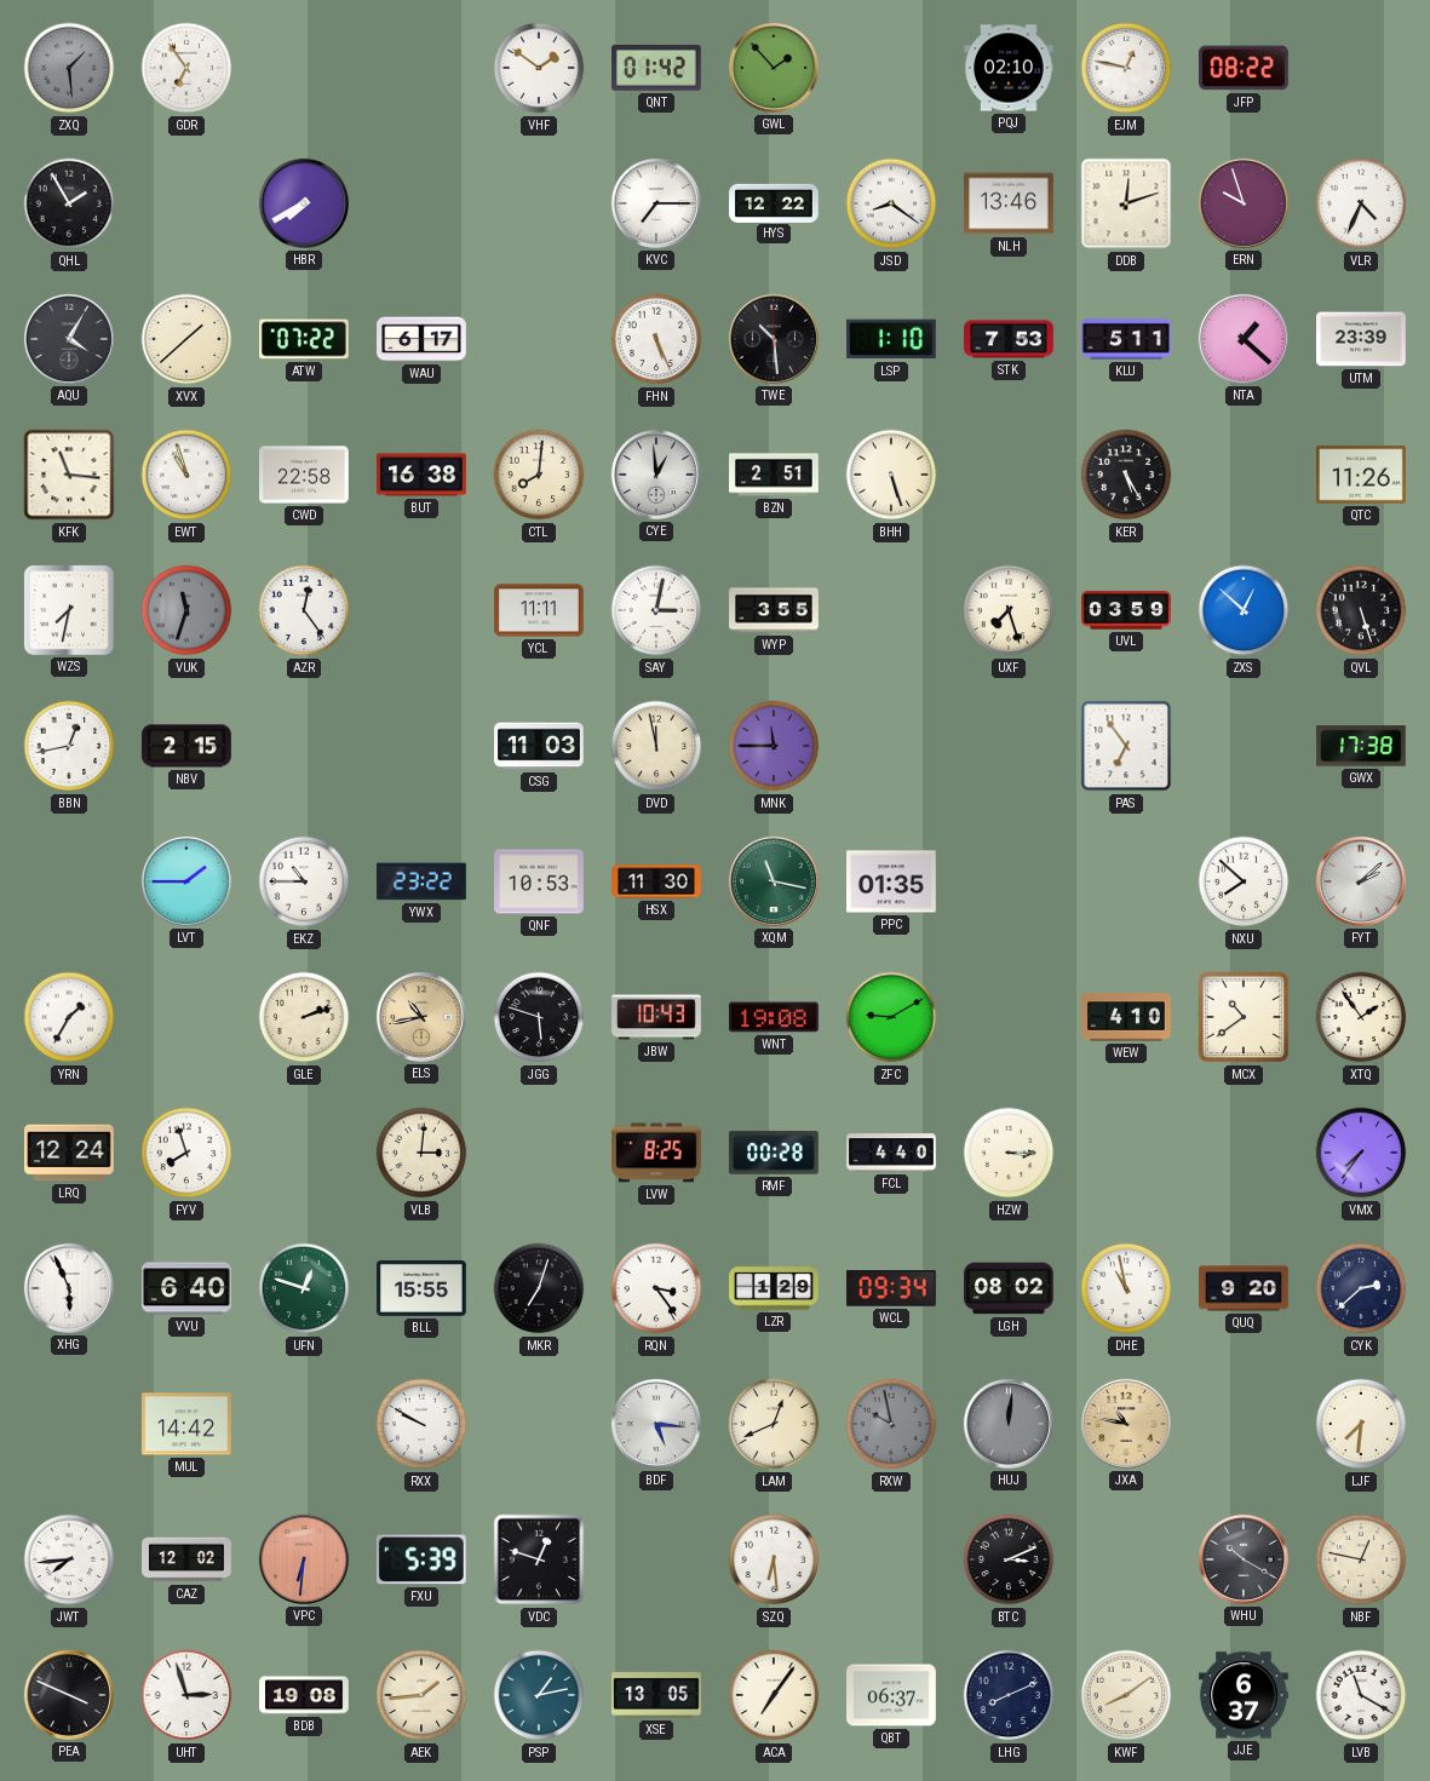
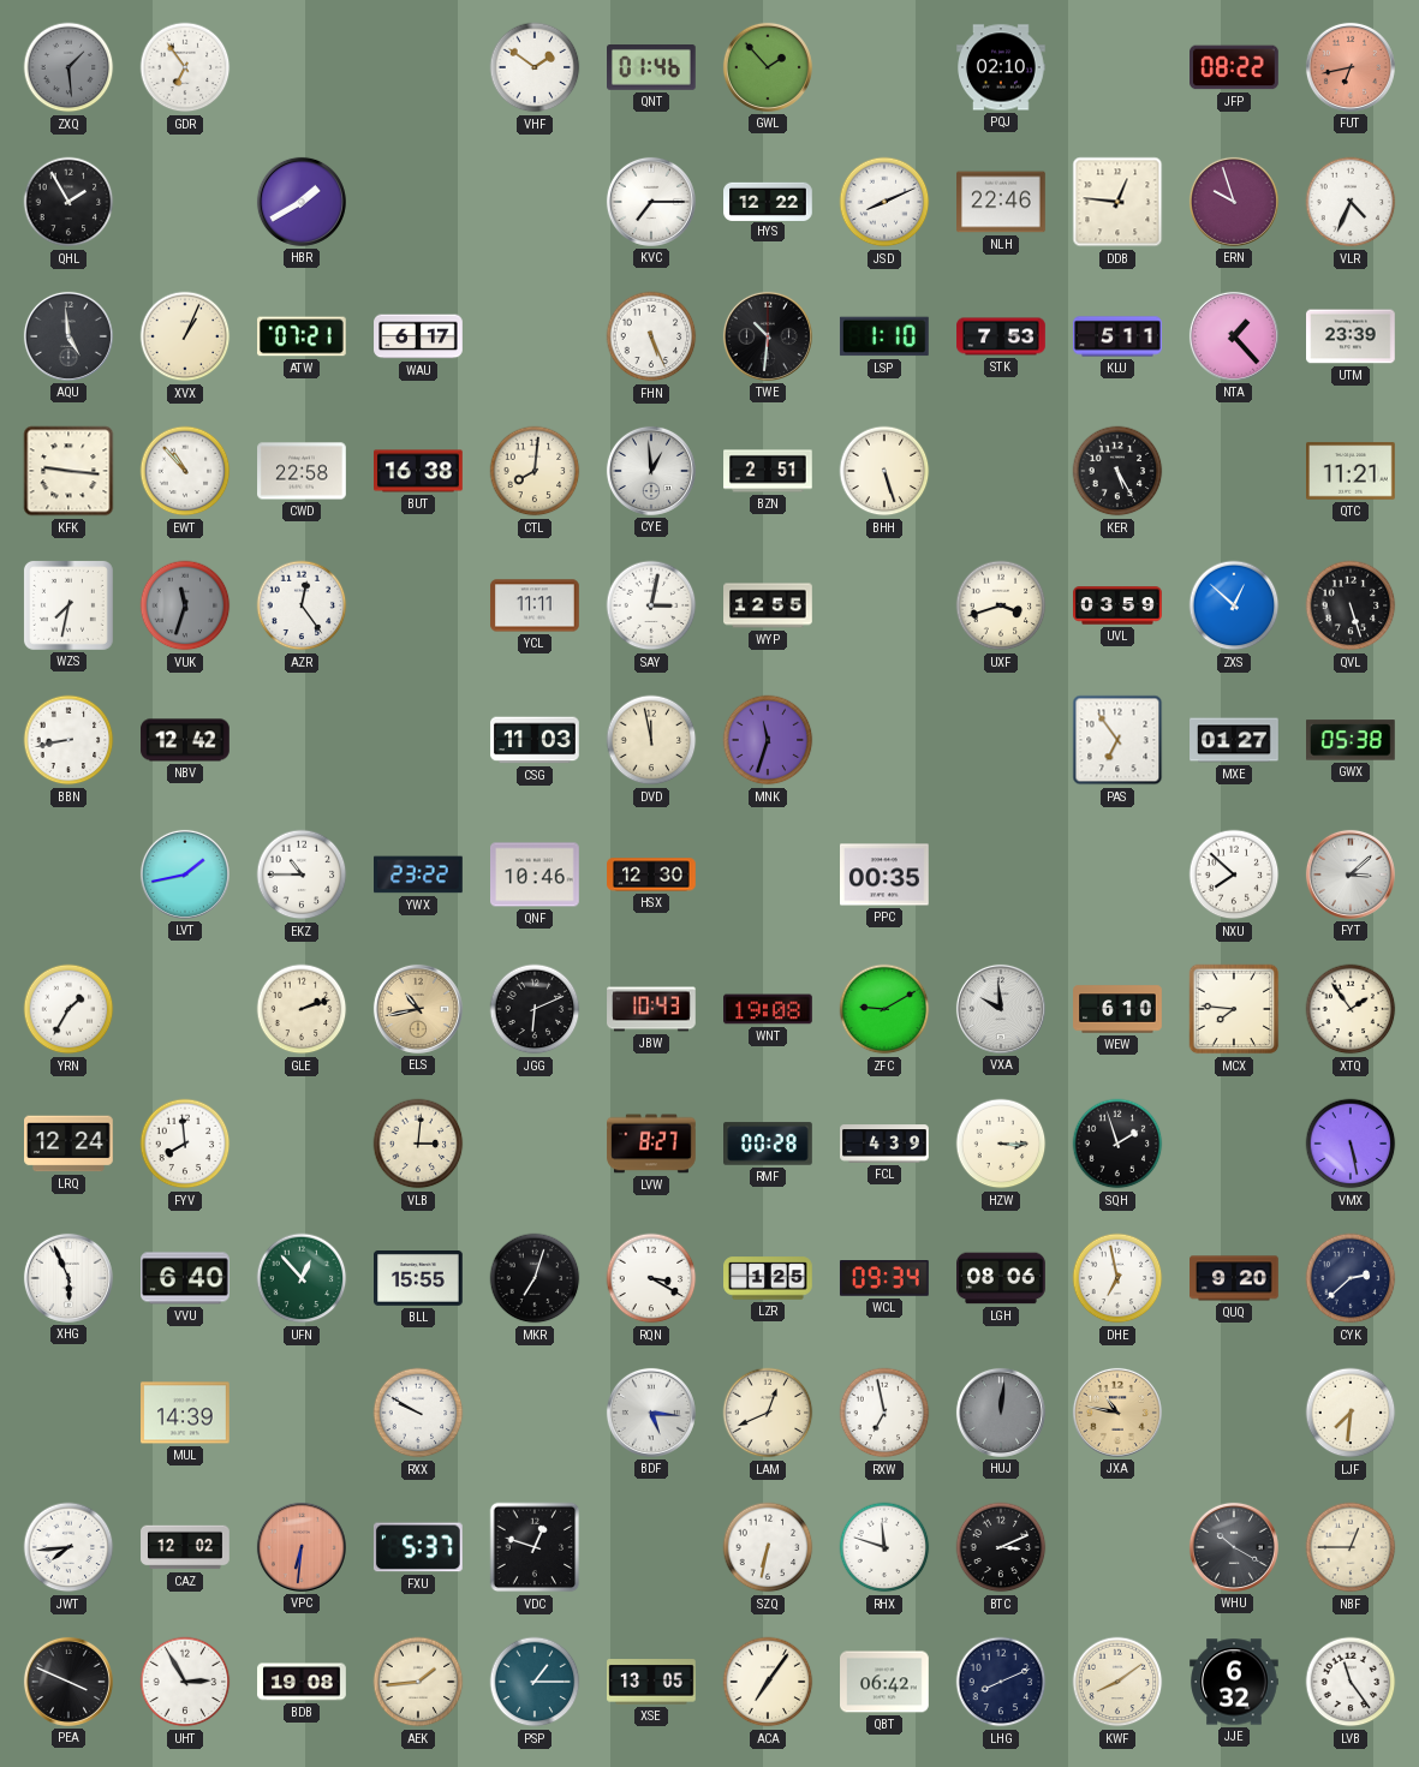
QNT: 01:42 -> 01:46
EJM: 12:47 -> none
FUT: none -> 6:43
HBR: 7:40 -> 1:40
JSD: 8:21 -> 8:11
NLH: 13:46 -> 22:46
DDB: 12:12 -> 12:46
AQU: 4:05 -> 4:59
XVX: 1:38 -> 1:04
ATW: 07:22 -> 07:21
TWE: 10:29 -> 10:31
NTA: 1:22 -> 1:23
KFK: 11:16 -> 9:16
EWT: 10:57 -> 10:53
QTC: 11:26 -> 11:21
WYP: 3:55 -> 12:55
UXF: 7:27 -> 3:42
BBN: 12:43 -> 8:43
NBV: 2:15 -> 12:42
MNK: 11:45 -> 11:33
MXE: none -> 01:27
GWX: 17:38 -> 05:38
LVT: 1:45 -> 1:43
QNF: 10:53 -> 10:46
HSX: 11:30 -> 12:30
XQM: 11:17 -> none
PPC: 01:35 -> 00:35
FYT: 2:08 -> 3:08
JGG: 5:48 -> 6:11
VXA: none -> 9:59
WEW: 4:10 -> 6:10
MCX: 10:39 -> 7:46
FYV: 7:57 -> 7:59
LVW: 8:25 -> 8:27
FCL: 4:40 -> 4:39
SQH: none -> 1:57
VMX: 7:36 -> 5:28
UFN: 12:48 -> 12:53
RQN: 3:24 -> 3:20
LZR: 1:29 -> 1:25
LGH: 08:02 -> 08:06
DHE: 10:58 -> 6:58
MUL: 14:42 -> 14:39
RXW: 9:58 -> 6:58
RXW dial: grey -> white
FXU: 5:39 -> 5:37
SZQ: 6:29 -> 6:32
RHX: none -> 11:48
NBF: 12:47 -> 12:45
UHT: 2:57 -> 2:55
PSP: 1:13 -> 1:15
QBT: 06:37 -> 06:42
JJE: 6:37 -> 6:32
LVB: 11:20 -> 11:24
